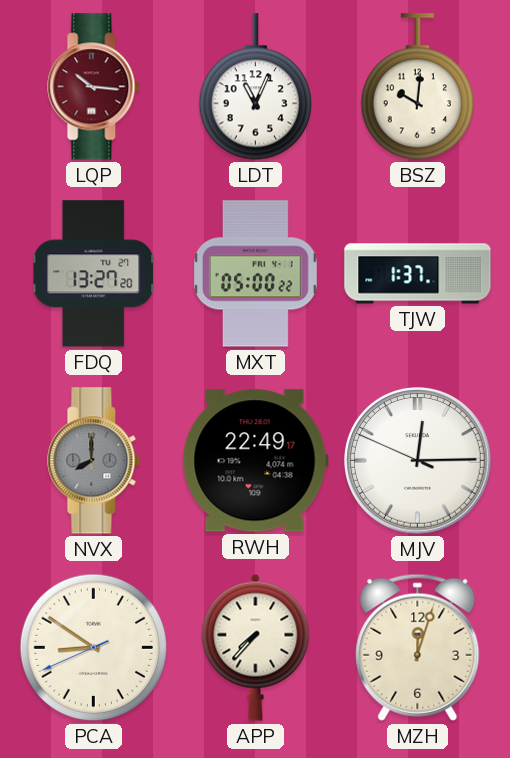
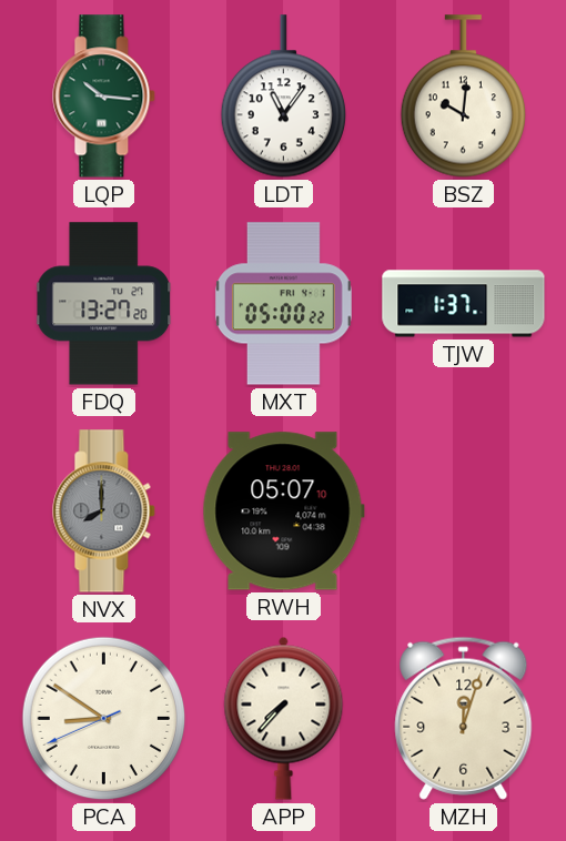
LQP dial: burgundy -> green
LDT: 11:04 -> 11:06
RWH: 22:49 -> 05:07
MJV: 12:14 -> none
